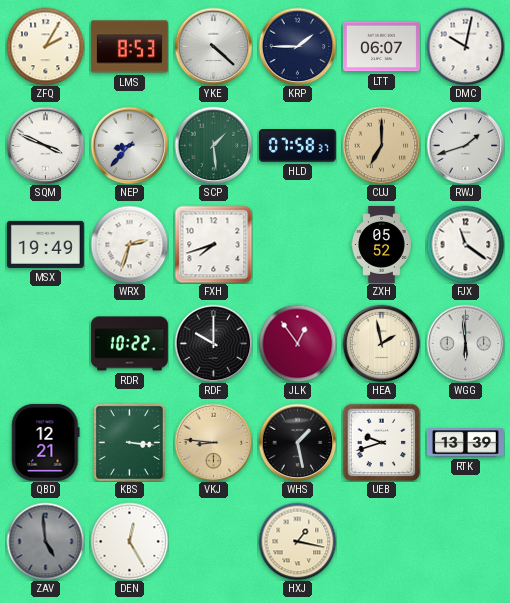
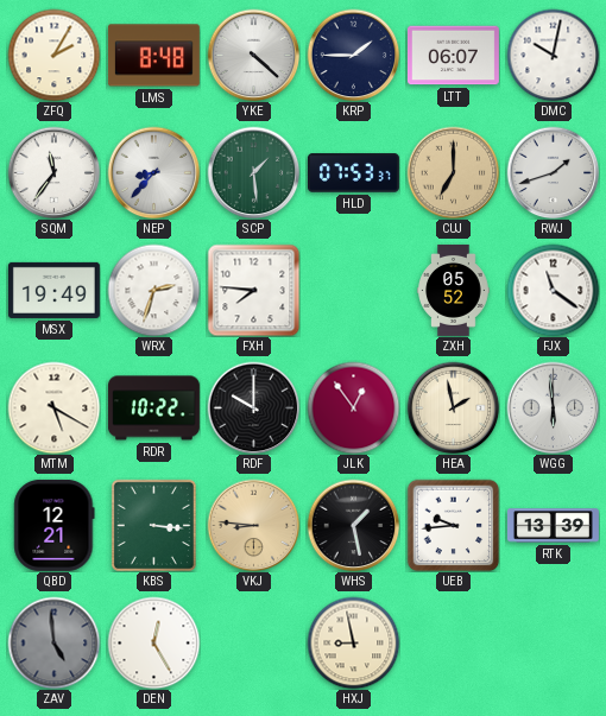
LMS: 8:53 -> 8:48
SQM: 3:49 -> 11:36
HLD: 07:58 -> 07:53
FXH: 7:42 -> 7:46
MTM: none -> 5:20
UEB: 9:42 -> 9:44
HXJ: 1:17 -> 8:58
